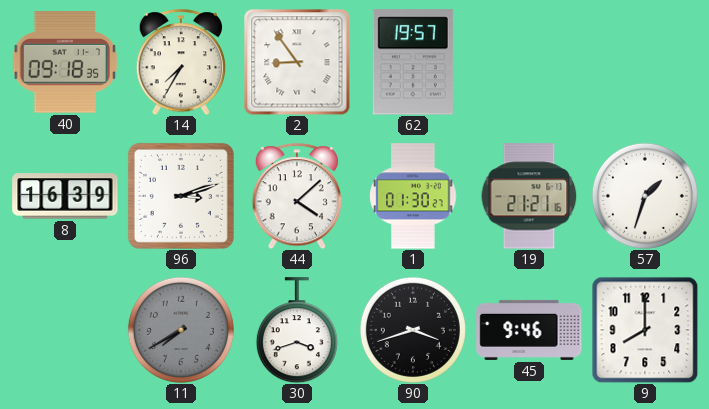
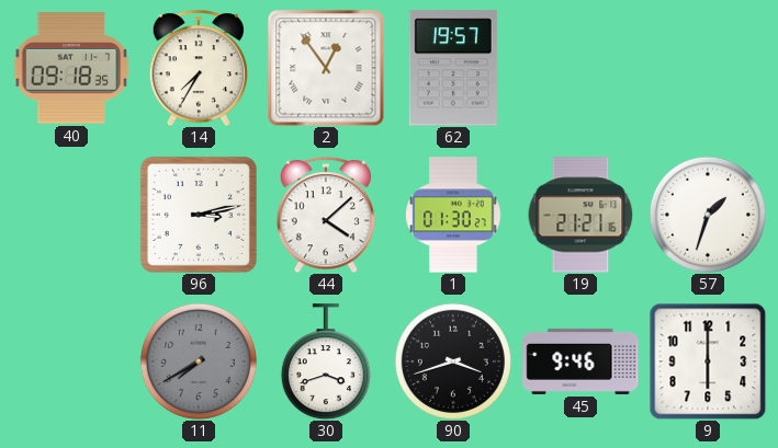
2: 8:54 -> 12:54
8: 16:39 -> none
96: 3:12 -> 3:13
9: 8:00 -> 6:00
